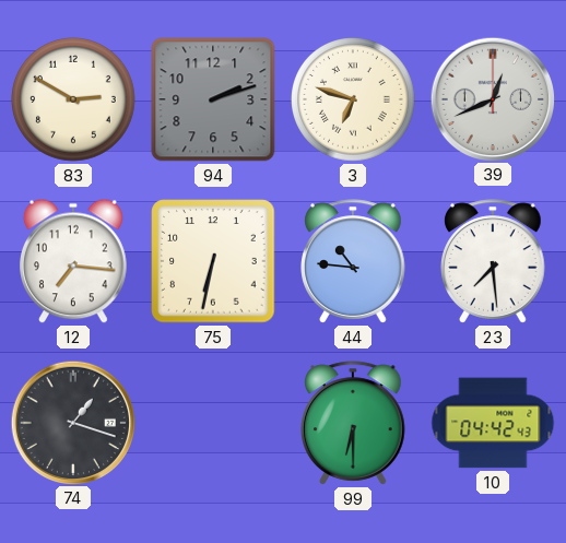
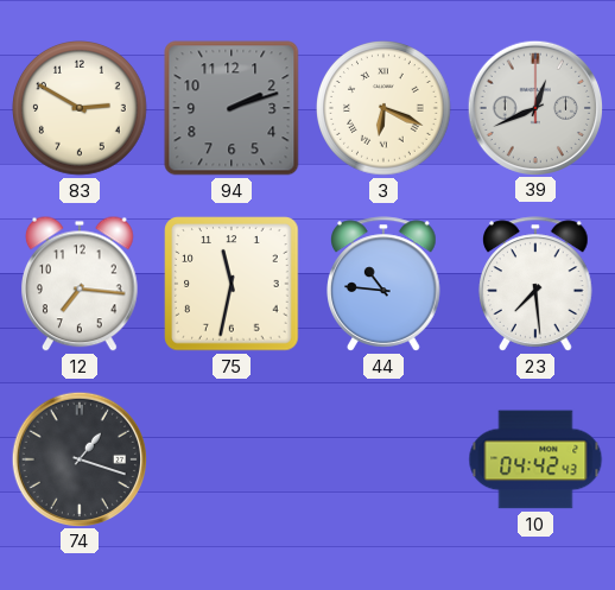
3: 6:48 -> 6:19
75: 6:32 -> 11:32
99: 6:30 -> none
